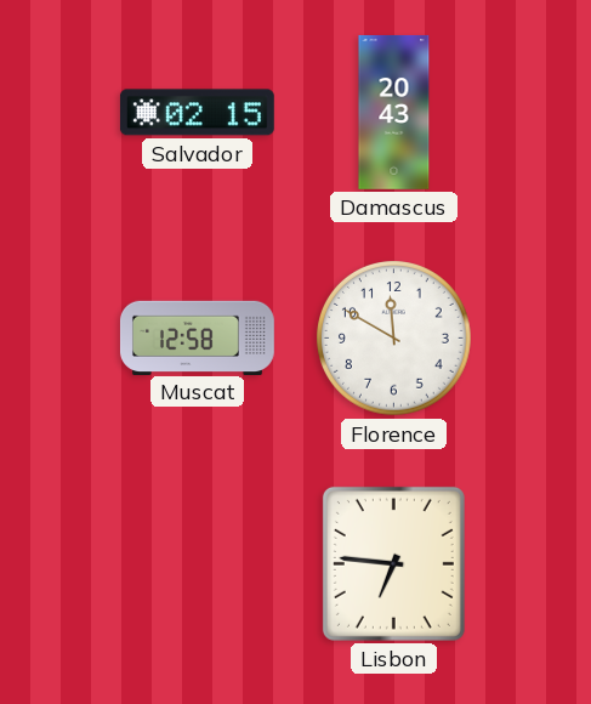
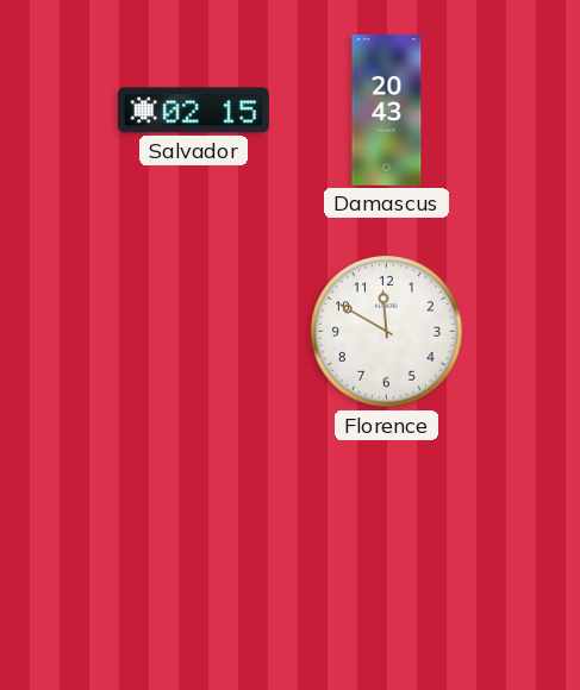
Muscat: 12:58 -> none
Lisbon: 6:46 -> none
